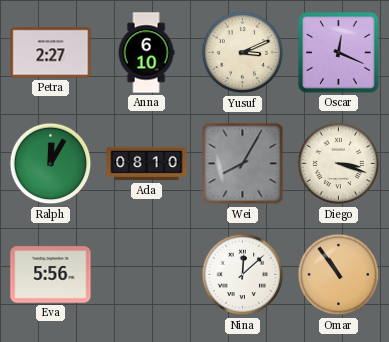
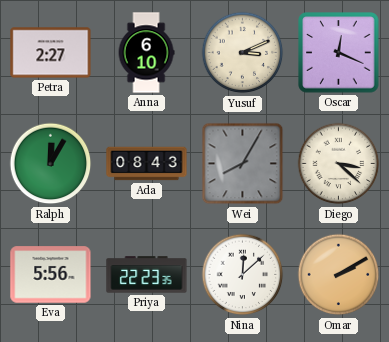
Ada: 08:10 -> 08:43
Diego: 3:18 -> 3:22
Priya: none -> 22:23
Omar: 10:54 -> 2:10
